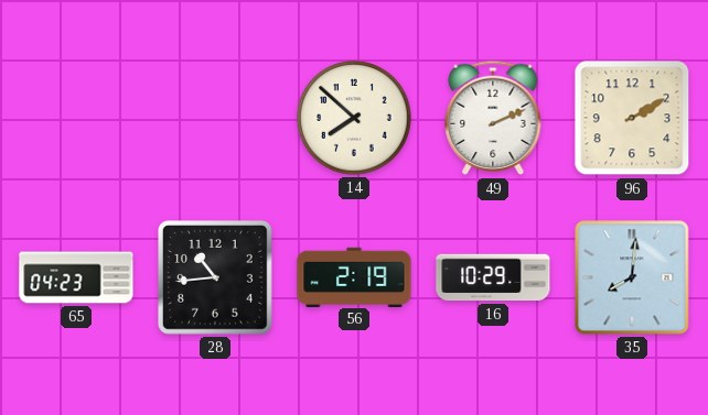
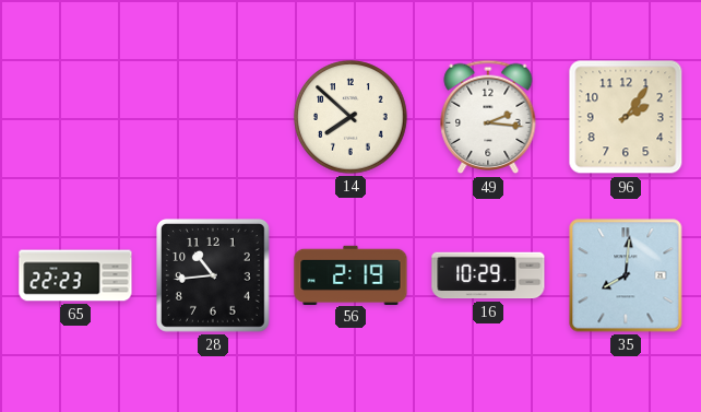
49: 2:11 -> 2:16
96: 2:10 -> 2:06
65: 04:23 -> 22:23
